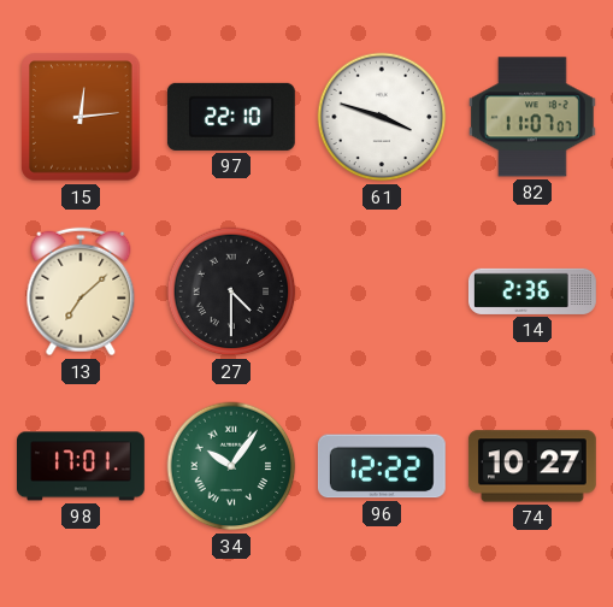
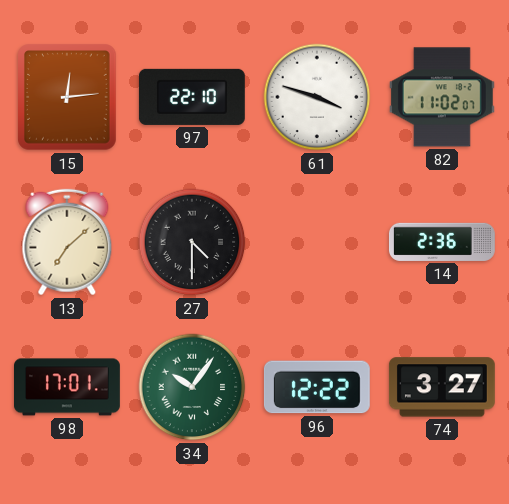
82: 11:07 -> 11:02
74: 10:27 -> 3:27
